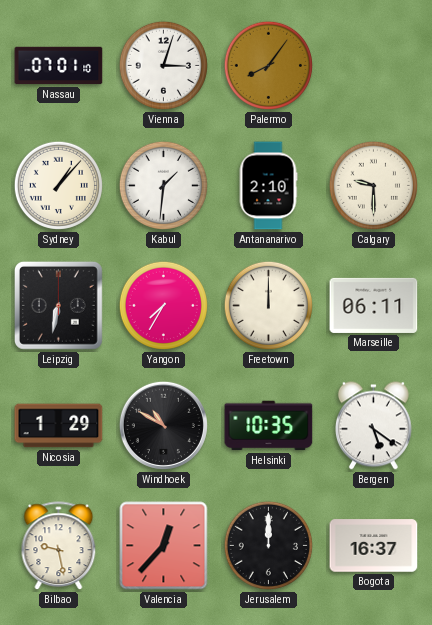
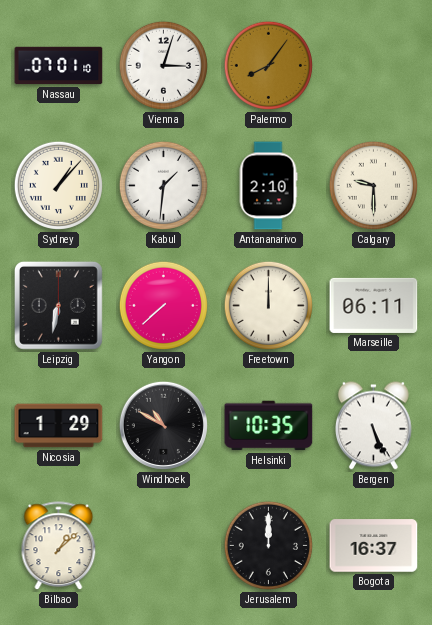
Yangon: 7:35 -> 7:38
Bergen: 5:21 -> 5:26
Bilbao: 9:28 -> 1:08
Valencia: 12:37 -> none
